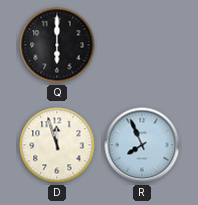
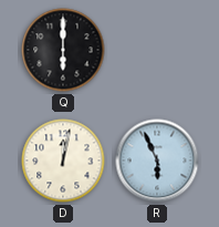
D: 11:57 -> 12:02
R: 7:56 -> 5:56
